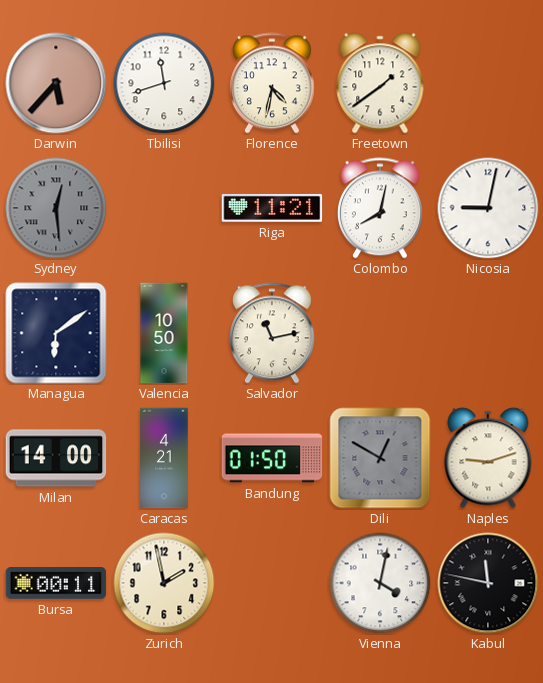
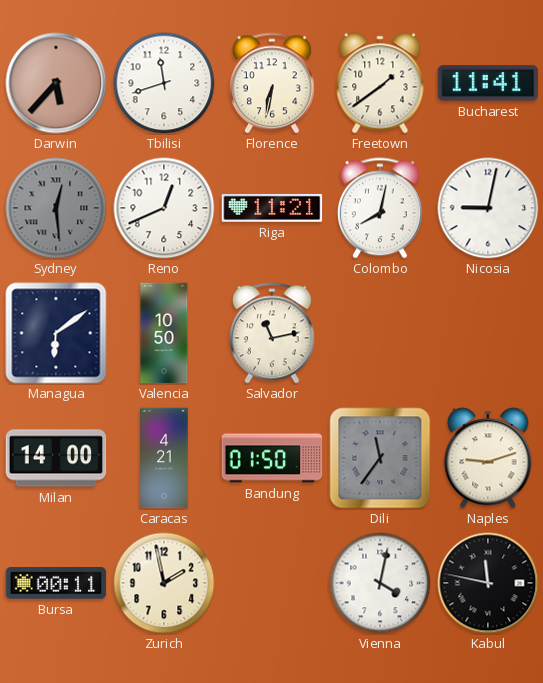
Florence: 4:32 -> 6:32
Bucharest: none -> 11:41
Reno: none -> 12:41
Dili: 12:50 -> 11:36
